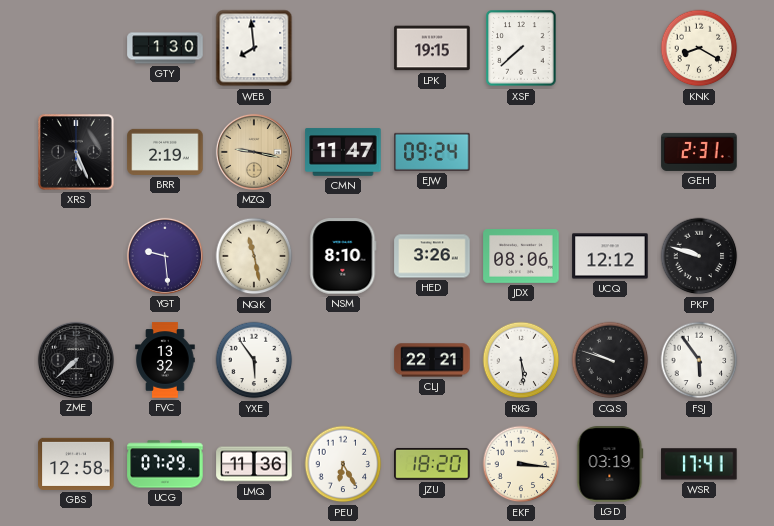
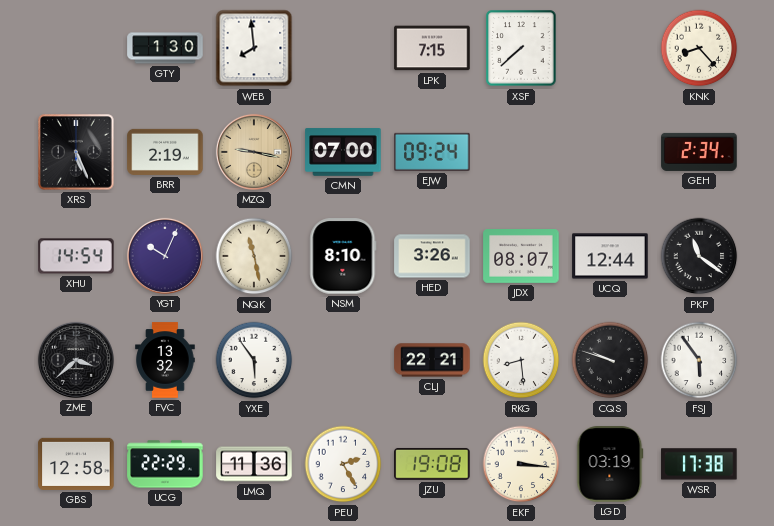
LPK: 19:15 -> 7:15
KNK: 8:20 -> 8:23
CMN: 11:47 -> 07:00
GEH: 2:31 -> 2:34
XHU: none -> 14:54
YGT: 9:29 -> 10:04
JDX: 08:06 -> 08:07
UCQ: 12:12 -> 12:44
PKP: 9:48 -> 11:21
ZME: 7:38 -> 3:38
RKG: 5:29 -> 8:29
UCG: 07:29 -> 22:29
PEU: 6:25 -> 2:25
JZU: 18:20 -> 19:08
WSR: 17:41 -> 17:38
